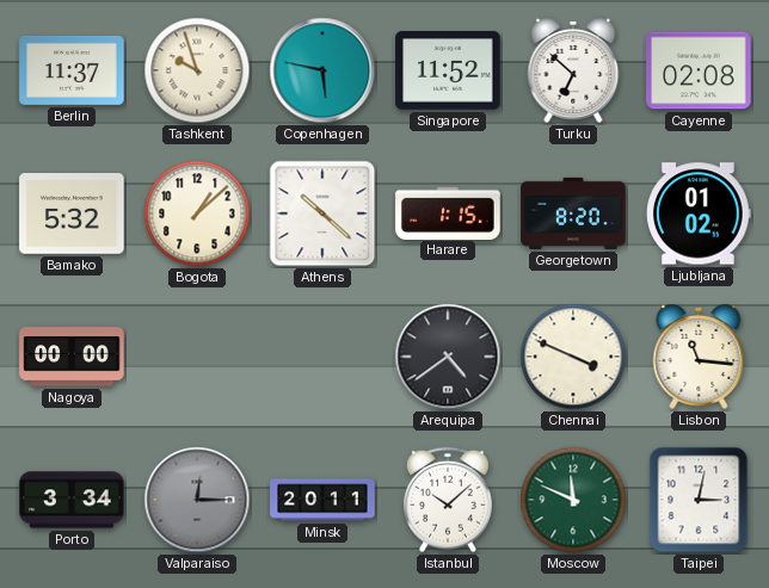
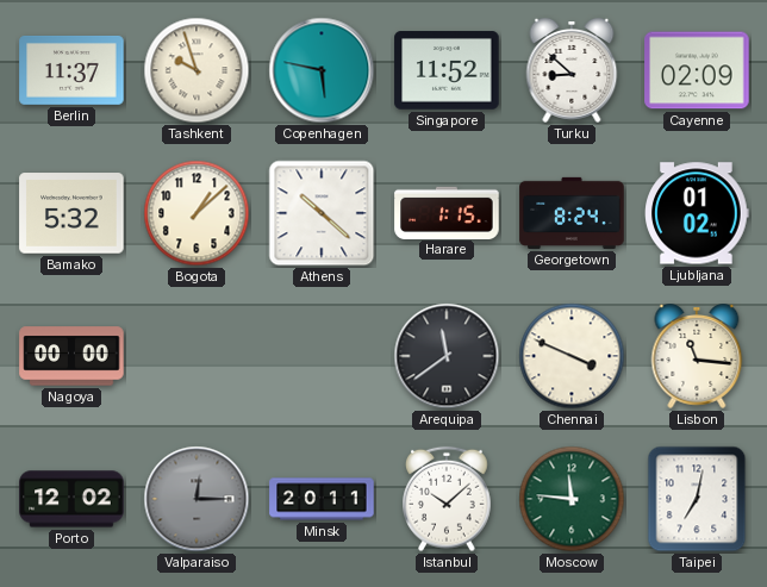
Turku: 6:52 -> 8:52
Cayenne: 02:08 -> 02:09
Georgetown: 8:20 -> 8:24
Arequipa: 4:39 -> 11:39
Porto: 3:34 -> 12:02
Moscow: 11:49 -> 11:46
Taipei: 3:02 -> 7:02
